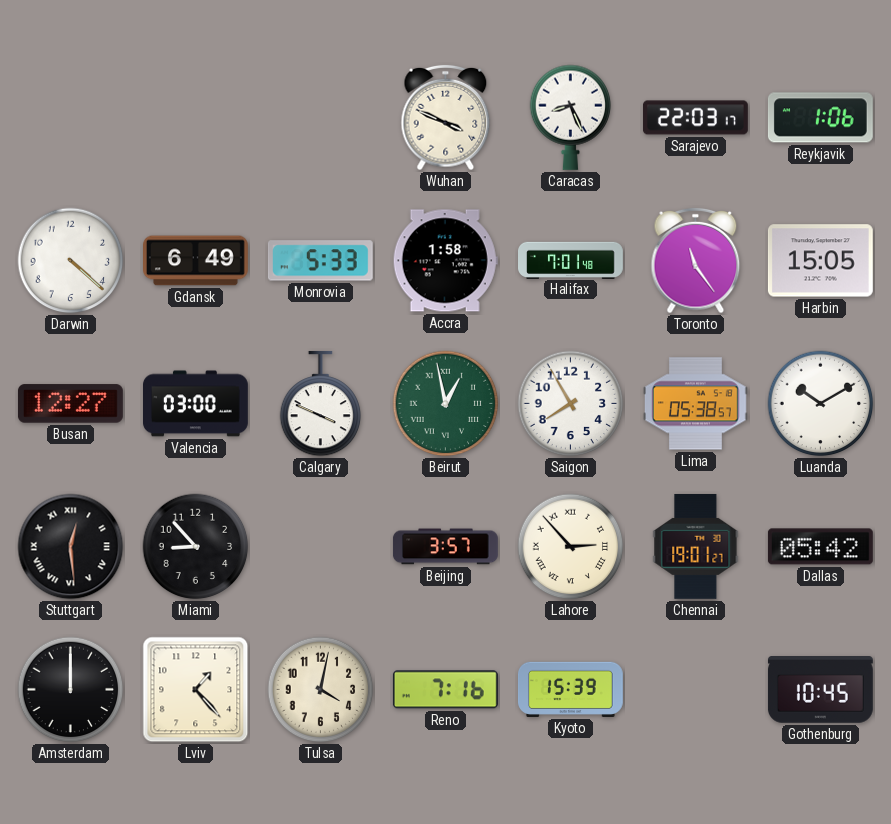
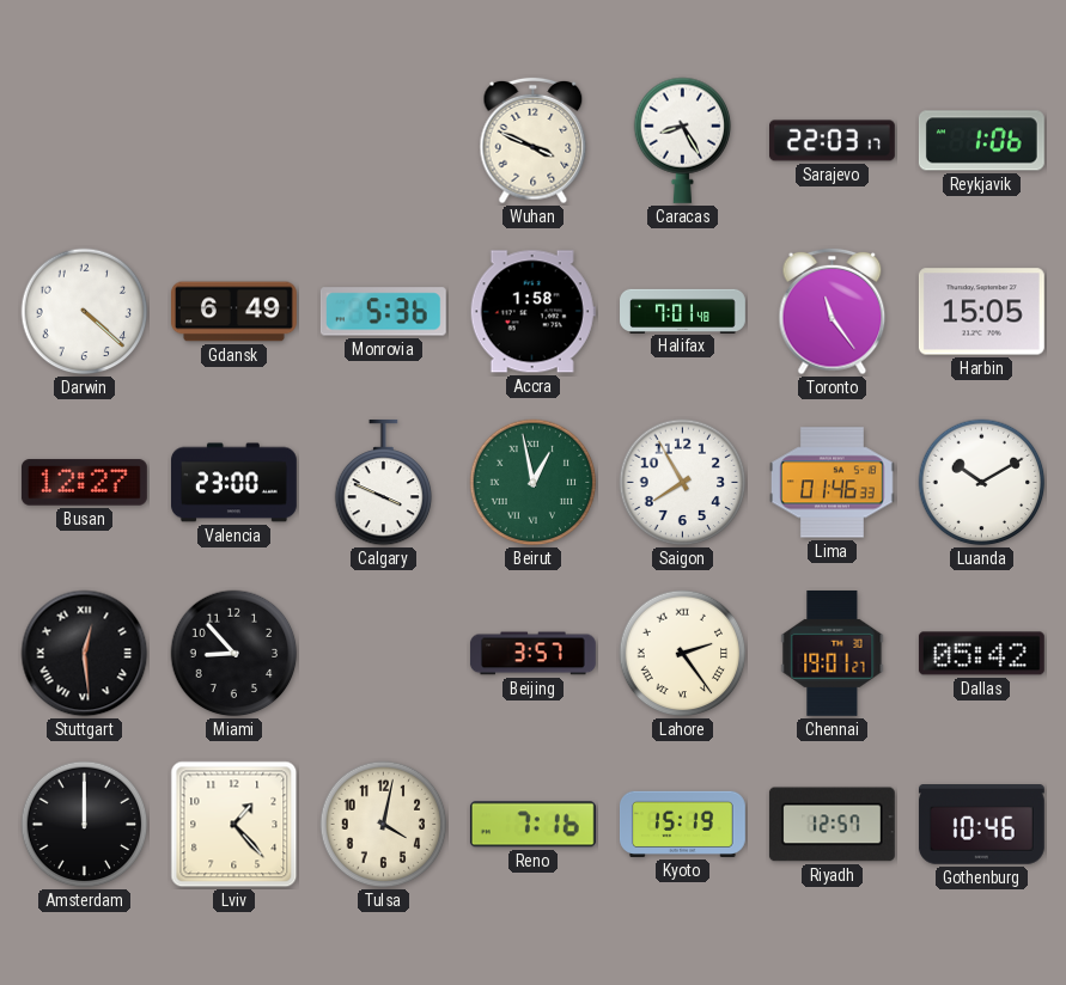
Caracas: 8:26 -> 8:25
Monrovia: 5:33 -> 5:36
Valencia: 03:00 -> 23:00
Lima: 05:38 -> 01:46
Lahore: 2:53 -> 2:24
Kyoto: 15:39 -> 15:19
Riyadh: none -> 12:57
Gothenburg: 10:45 -> 10:46
